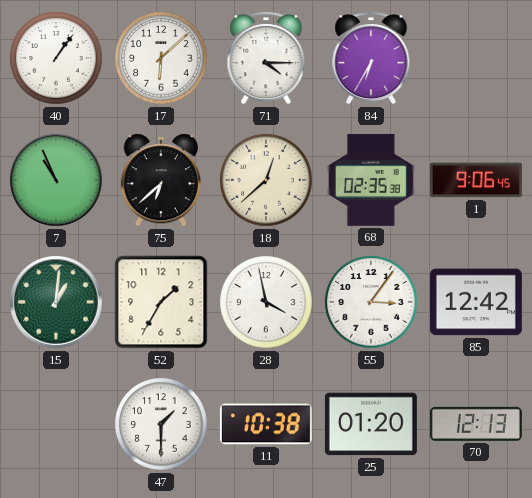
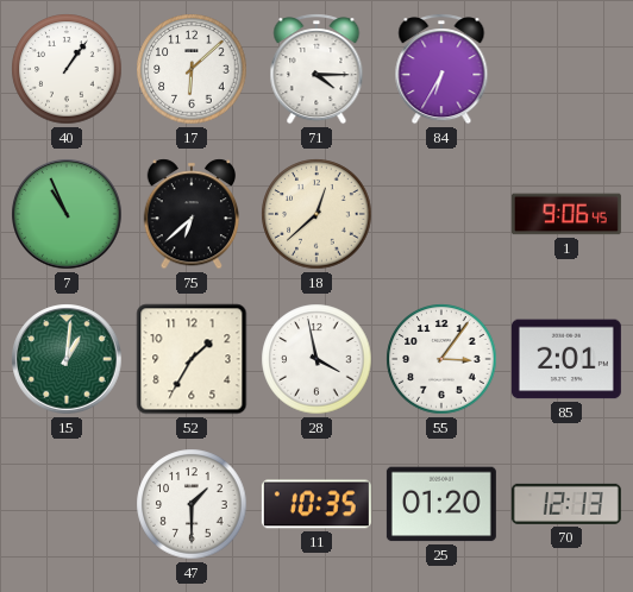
68: 02:35 -> none
85: 12:42 -> 2:01
11: 10:38 -> 10:35
